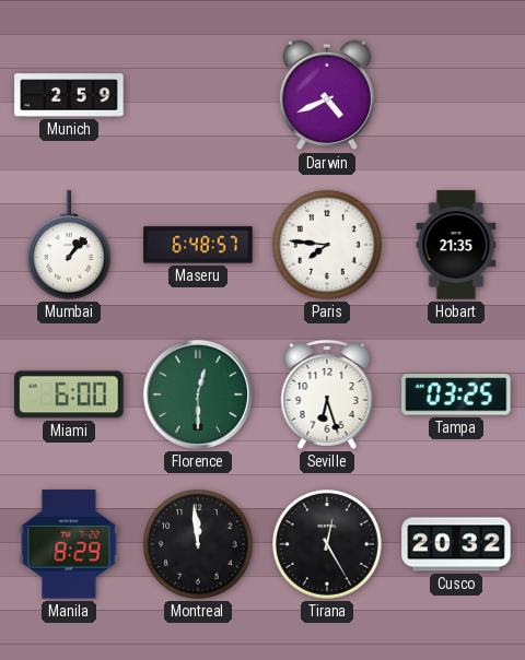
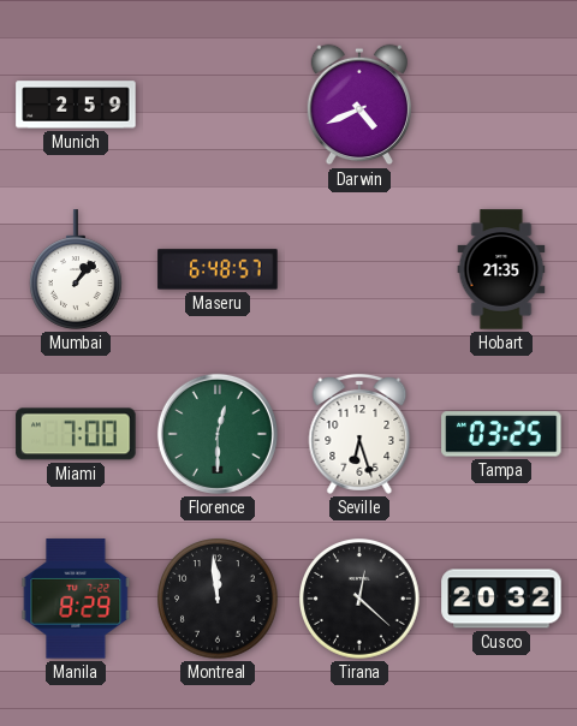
Paris: 7:46 -> none
Miami: 6:00 -> 7:00
Tirana: 12:25 -> 12:22
